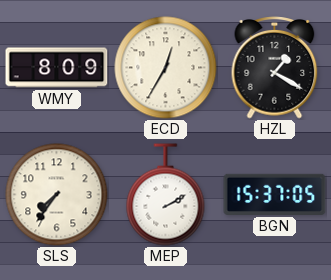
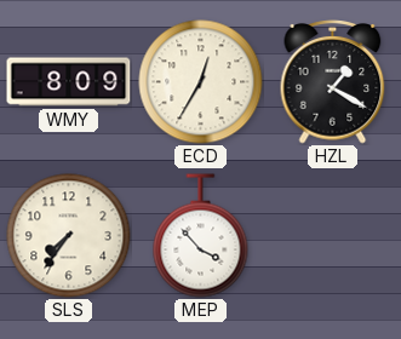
MEP: 2:10 -> 3:53
BGN: 15:37 -> none
